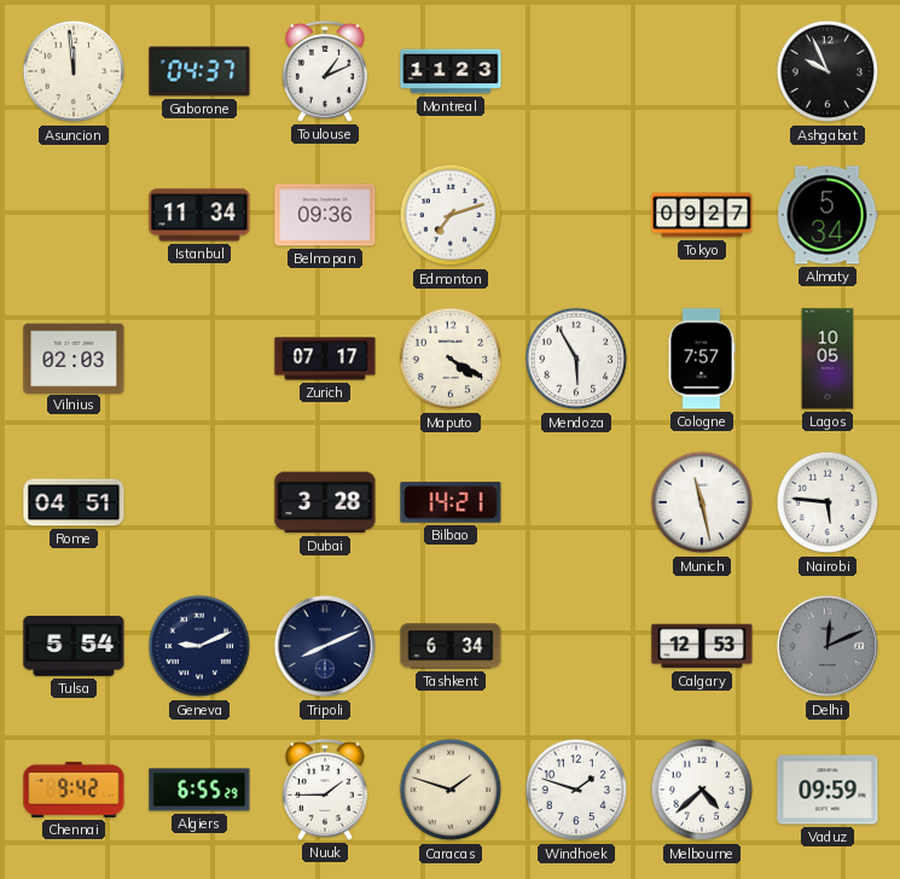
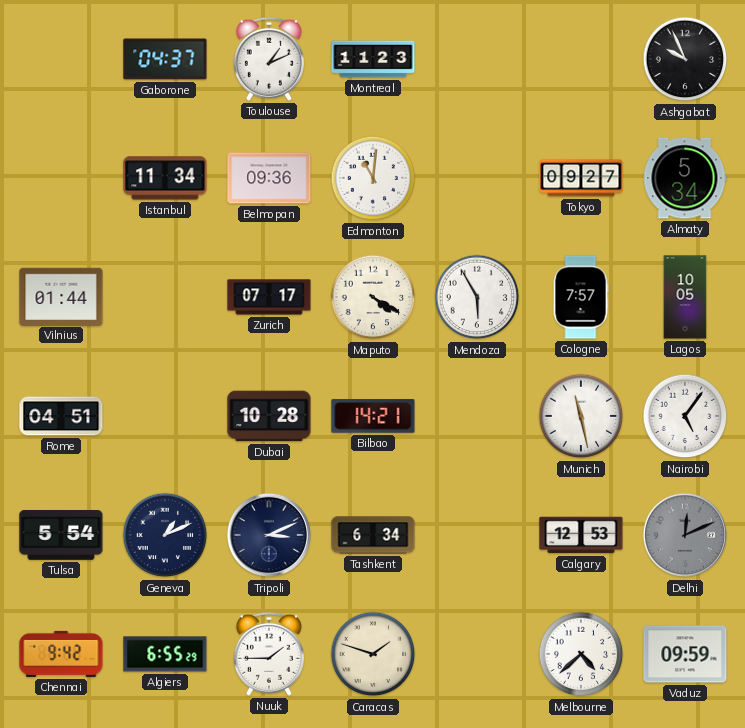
Asuncion: 11:59 -> none
Edmonton: 7:12 -> 11:01
Vilnius: 02:03 -> 01:44
Dubai: 3:28 -> 10:28
Nairobi: 5:46 -> 5:06
Geneva: 9:11 -> 1:11
Tripoli: 8:11 -> 3:11
Windhoek: 1:48 -> none
